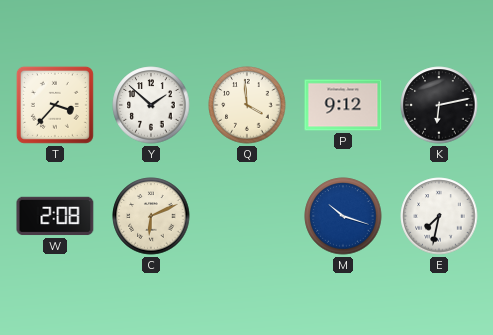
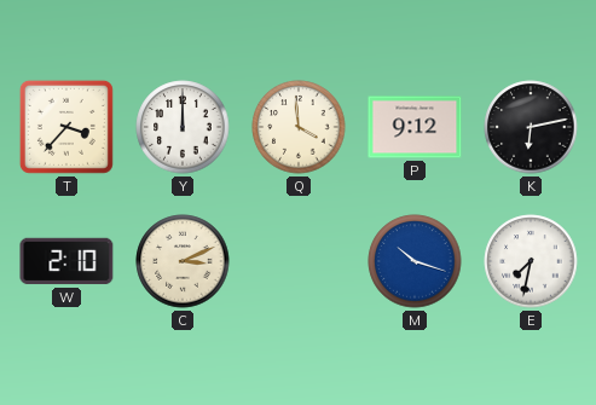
Y: 1:52 -> 12:00
W: 2:08 -> 2:10
C: 6:11 -> 3:11
